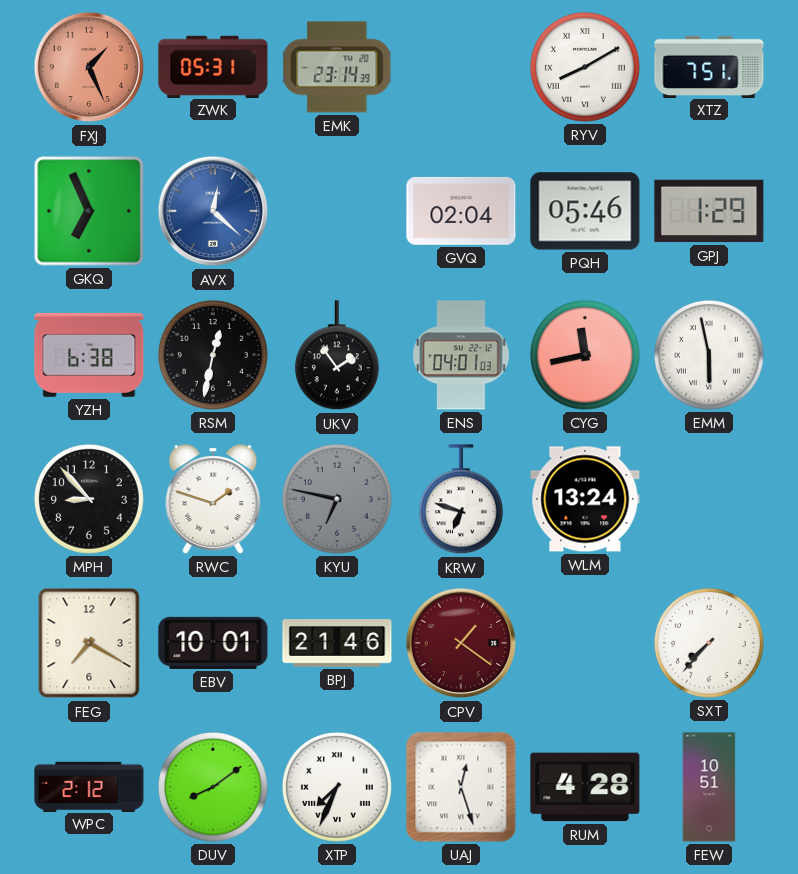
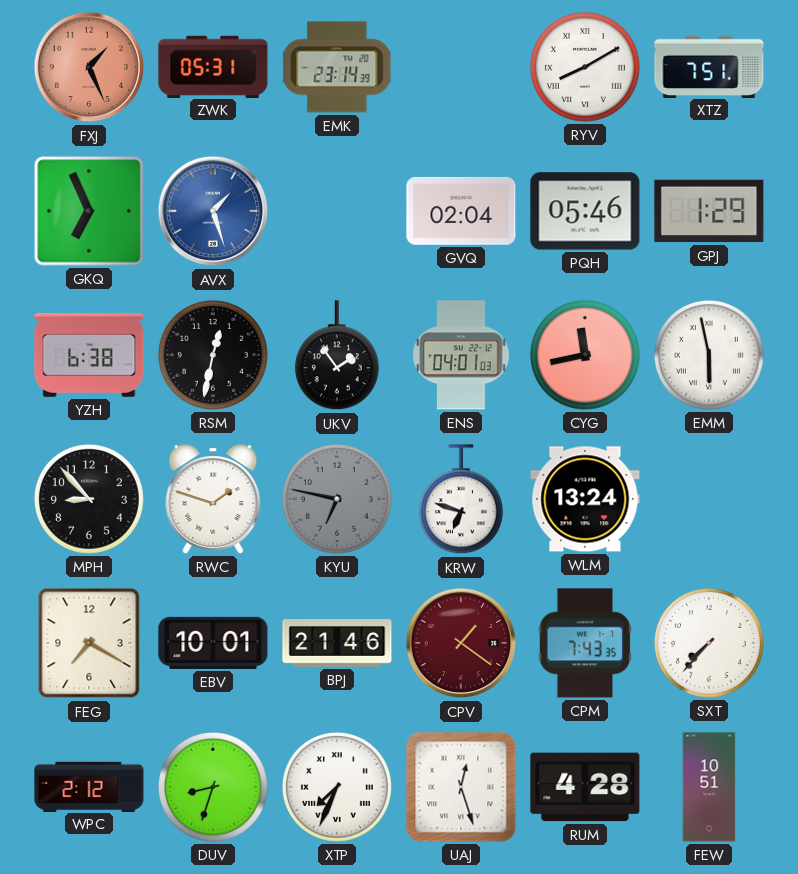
AVX: 12:22 -> 1:27
CPM: none -> 7:43
DUV: 8:09 -> 8:33
